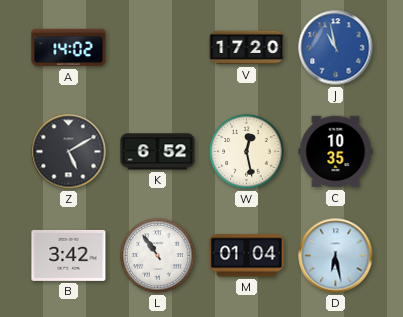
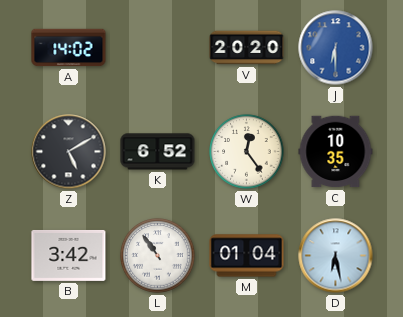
V: 17:20 -> 20:20
J: 10:58 -> 6:30
W: 12:28 -> 12:24
